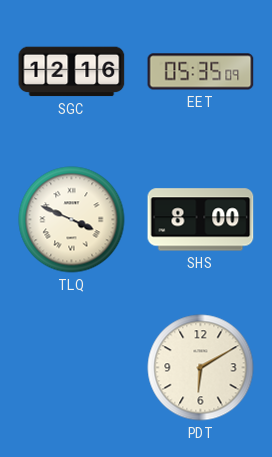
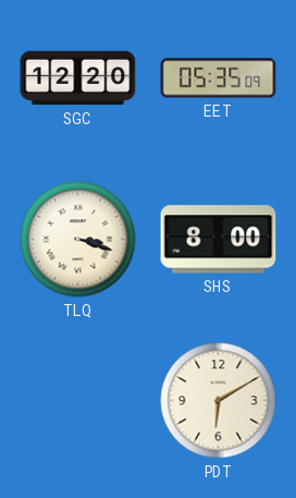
SGC: 12:16 -> 12:20
TLQ: 3:49 -> 3:18
